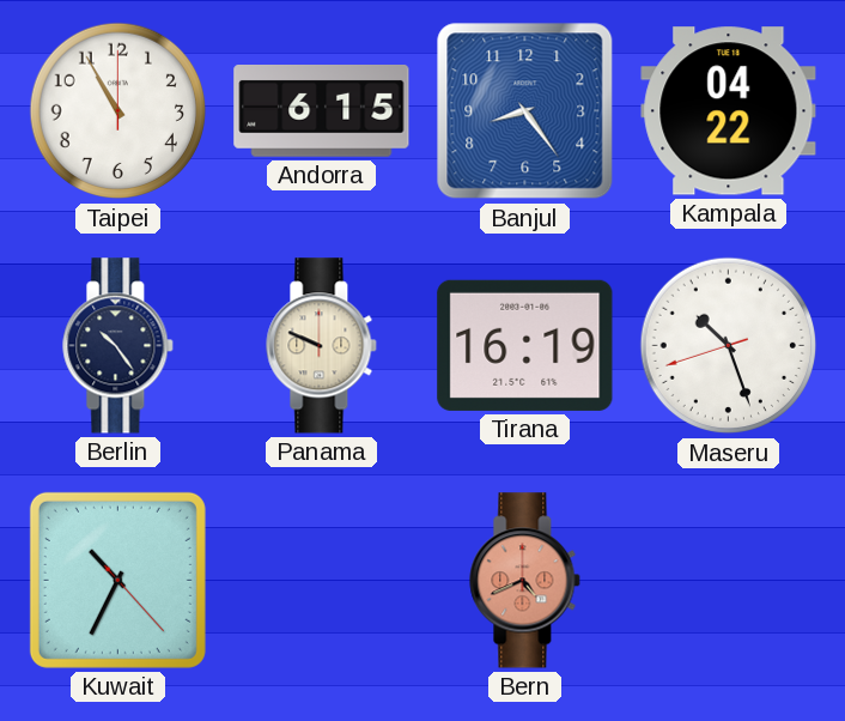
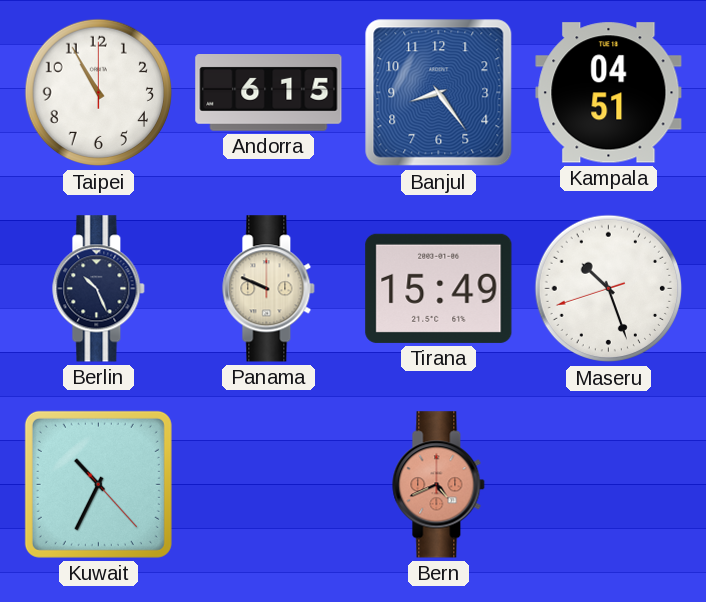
Kampala: 04:22 -> 04:51
Berlin: 10:24 -> 10:26
Tirana: 16:19 -> 15:49
